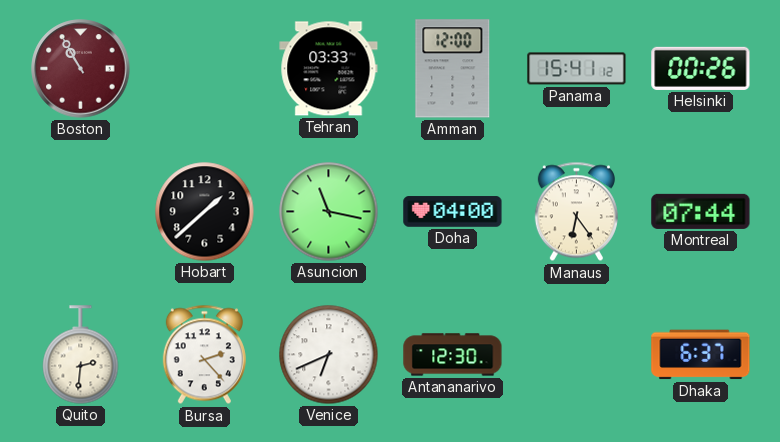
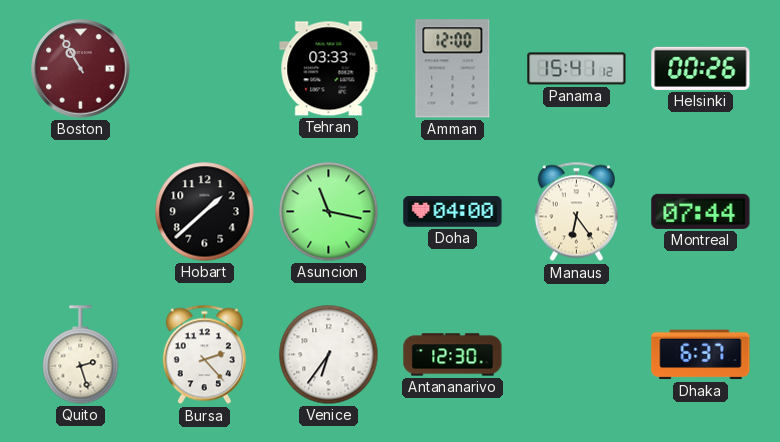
Quito: 2:31 -> 2:27
Venice: 6:41 -> 6:36
